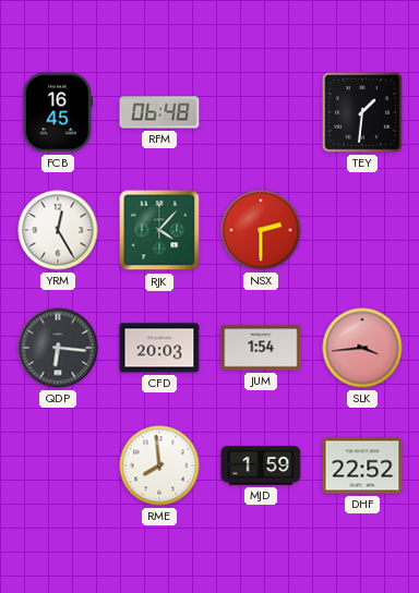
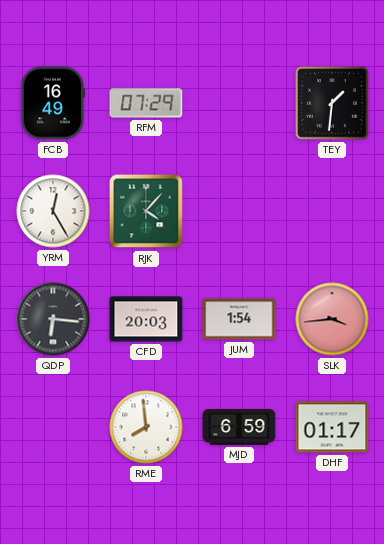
FCB: 16:45 -> 16:49
RFM: 06:48 -> 07:29
NSX: 2:30 -> none
MJD: 1:59 -> 6:59
DHF: 22:52 -> 01:17
